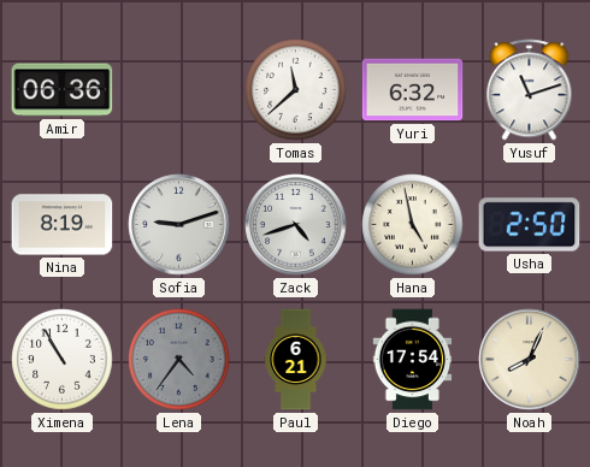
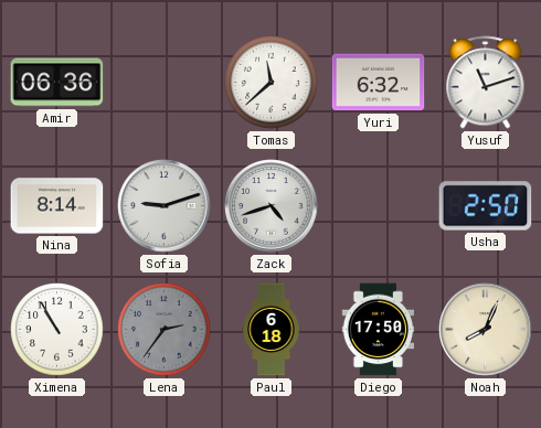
Nina: 8:19 -> 8:14
Hana: 4:58 -> none
Lena: 4:36 -> 2:36
Paul: 6:21 -> 6:18
Diego: 17:54 -> 17:50
